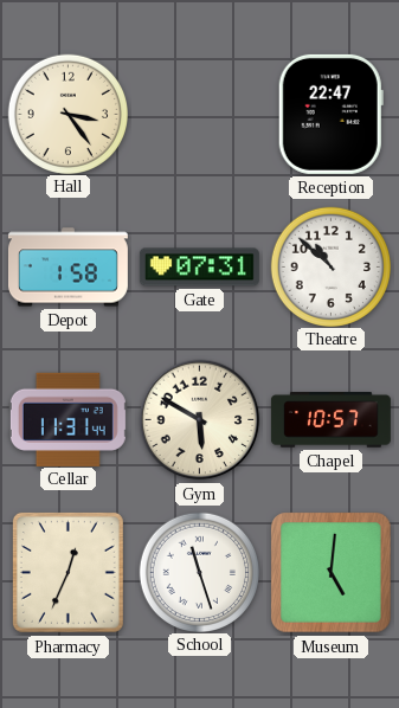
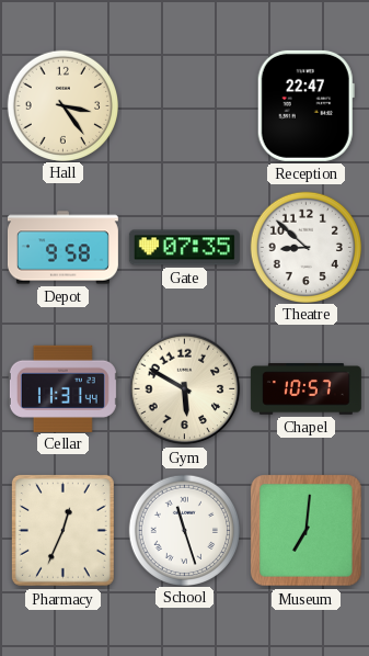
Depot: 1:58 -> 9:58
Gate: 07:31 -> 07:35
Theatre: 10:52 -> 8:52
Museum: 5:01 -> 7:01
